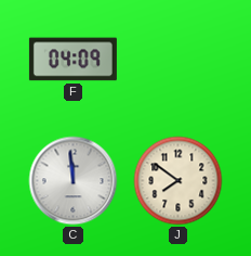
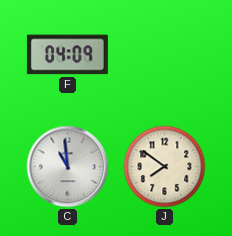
C: 11:59 -> 10:59
